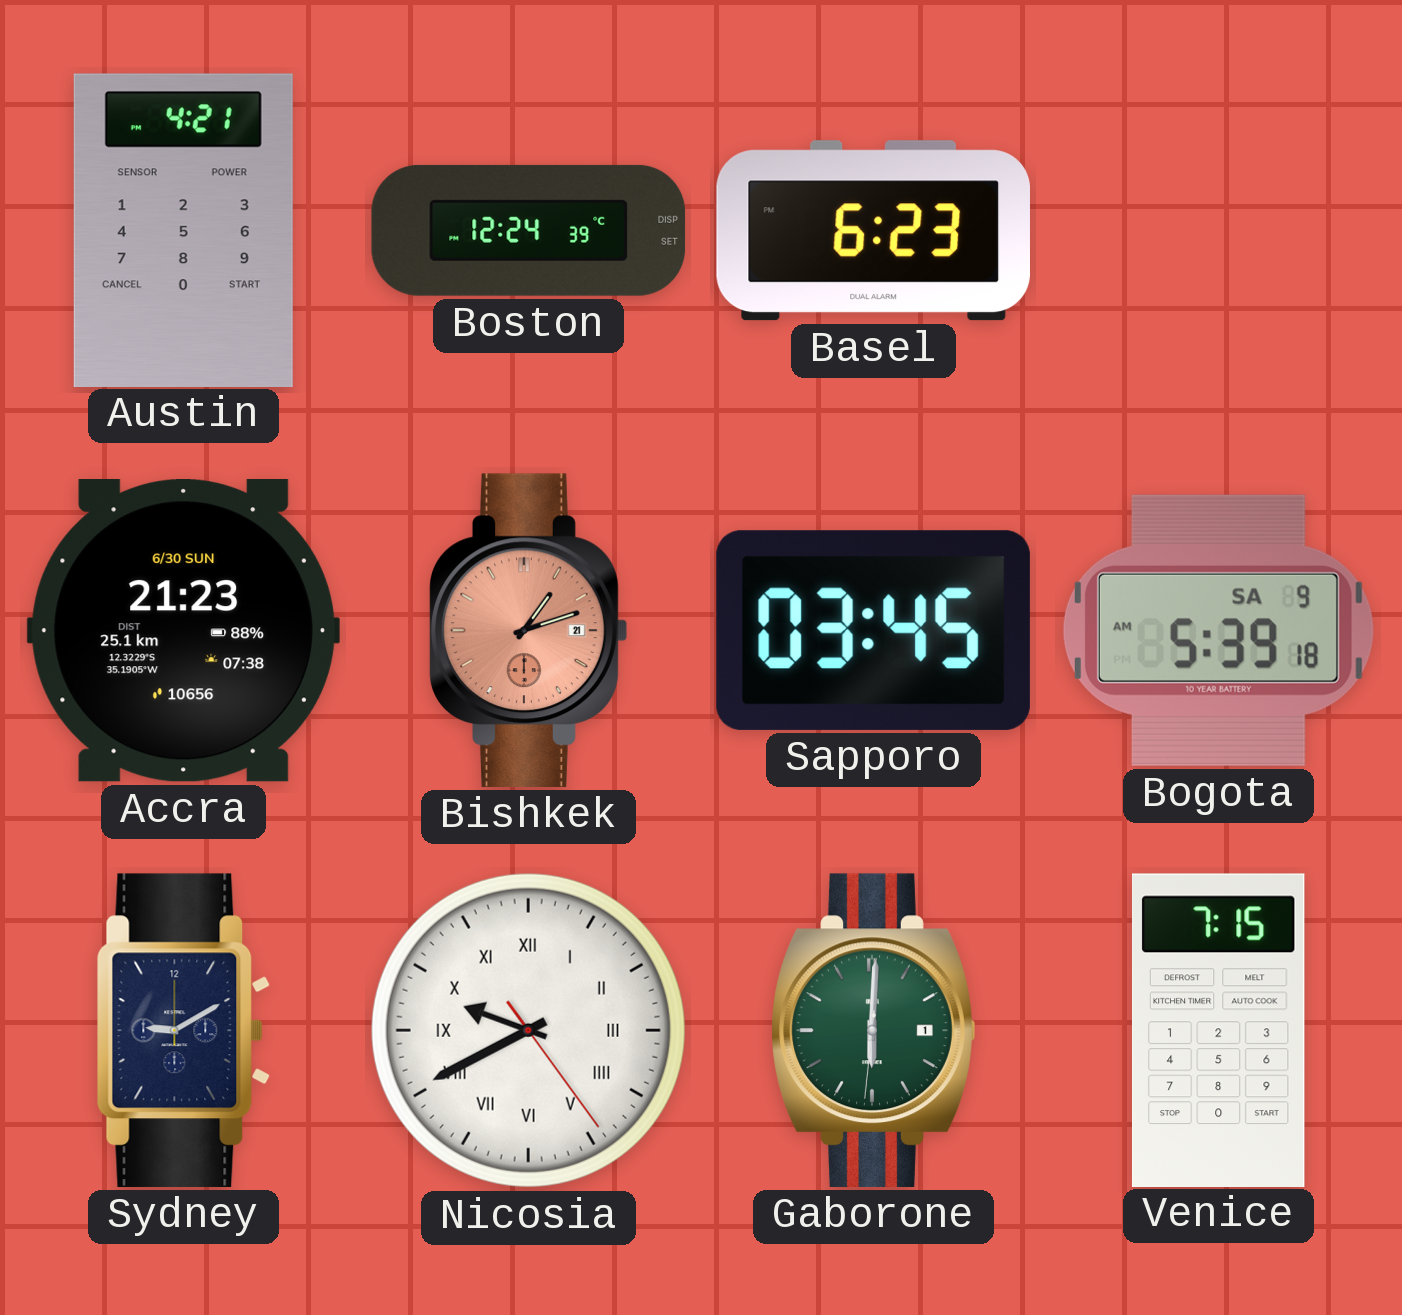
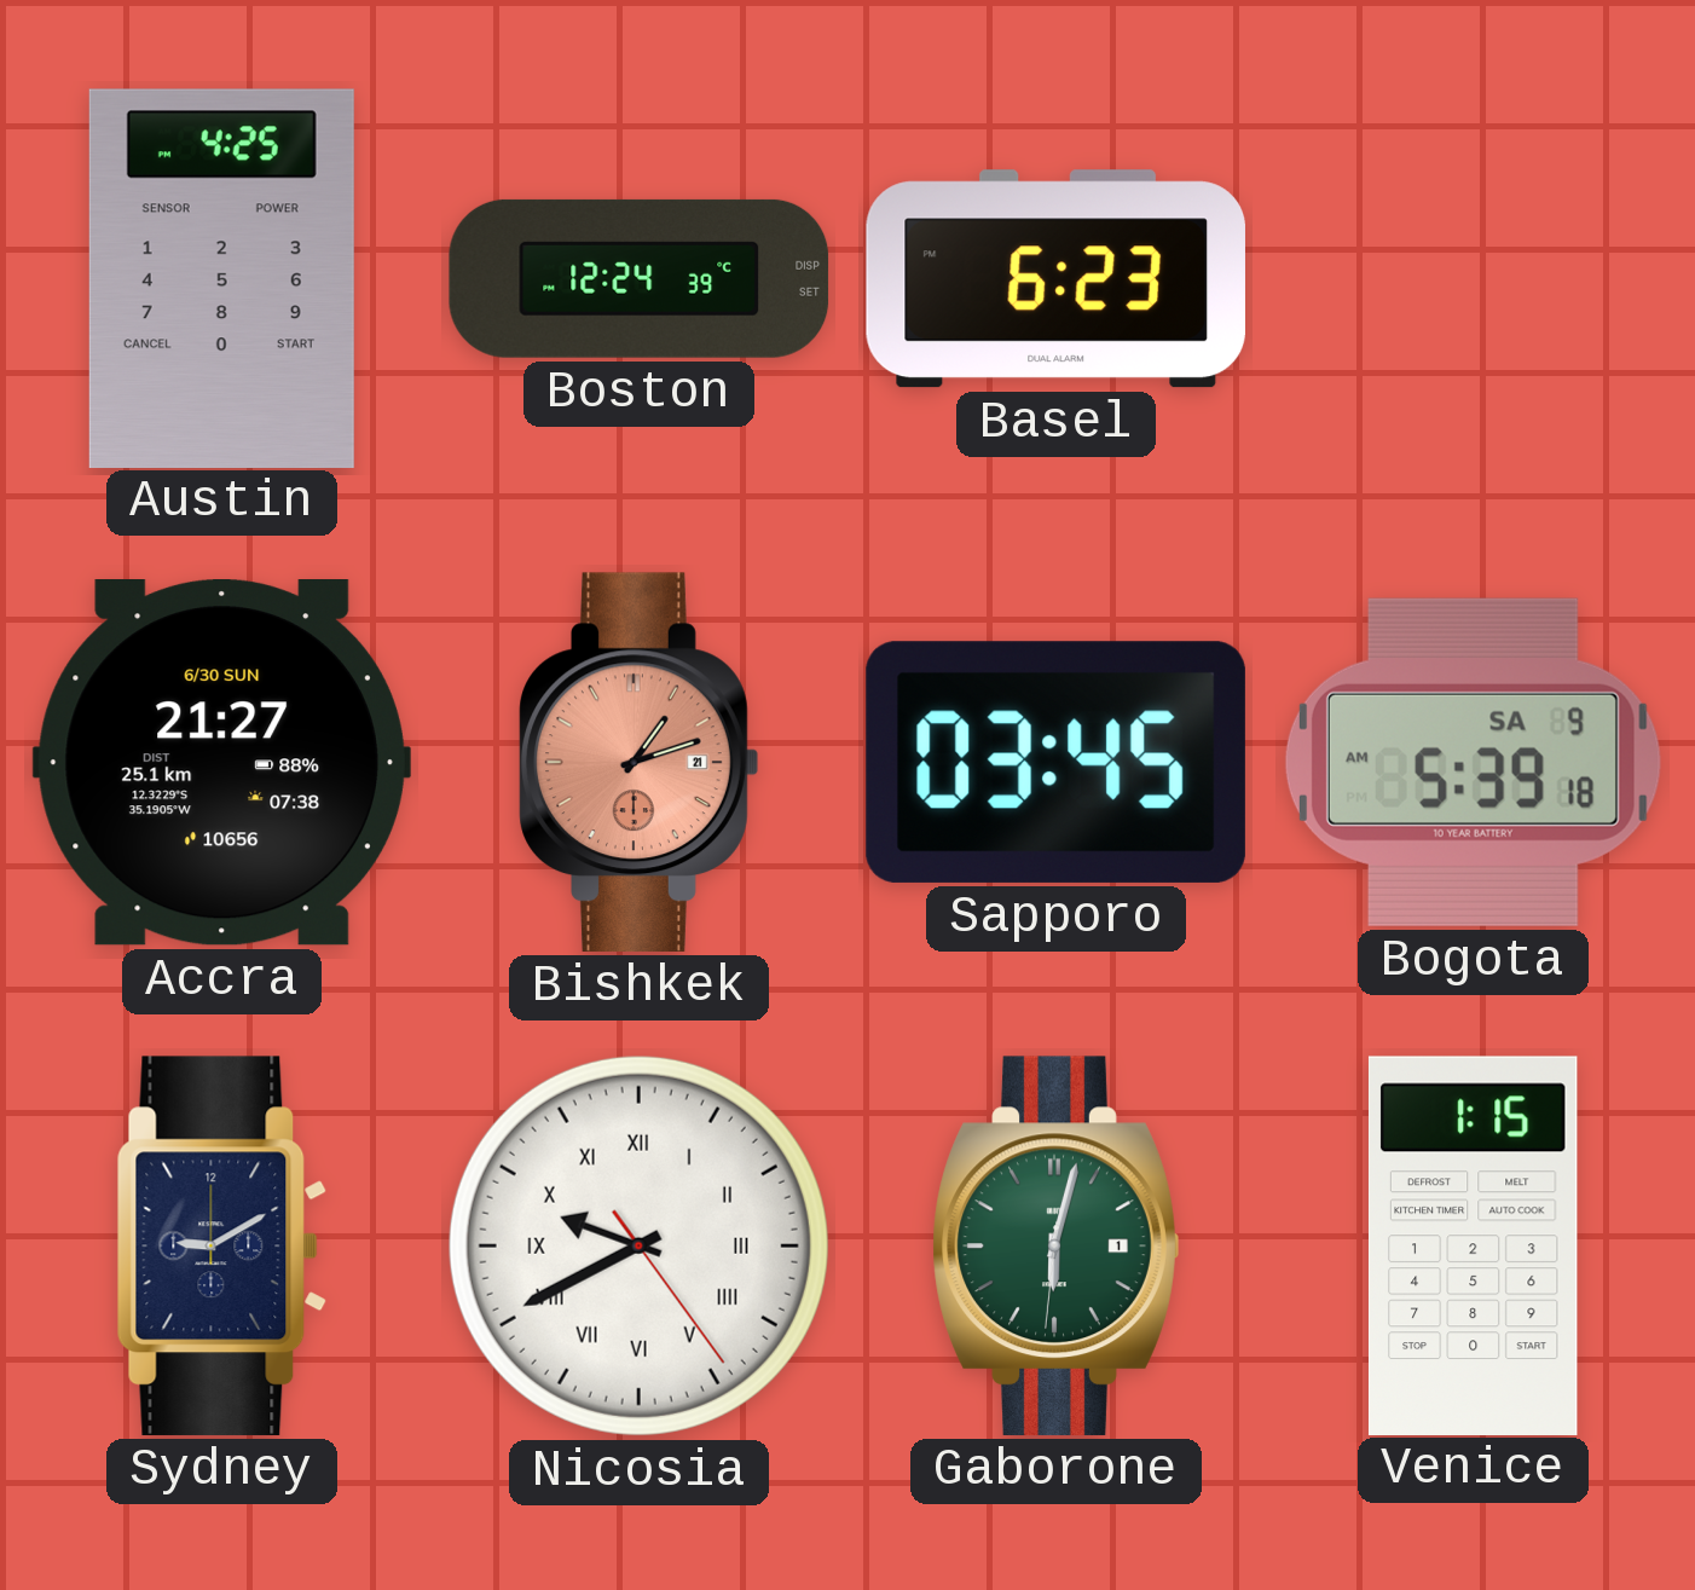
Austin: 4:21 -> 4:25
Accra: 21:23 -> 21:27
Gaborone: 6:00 -> 6:02
Venice: 7:15 -> 1:15
